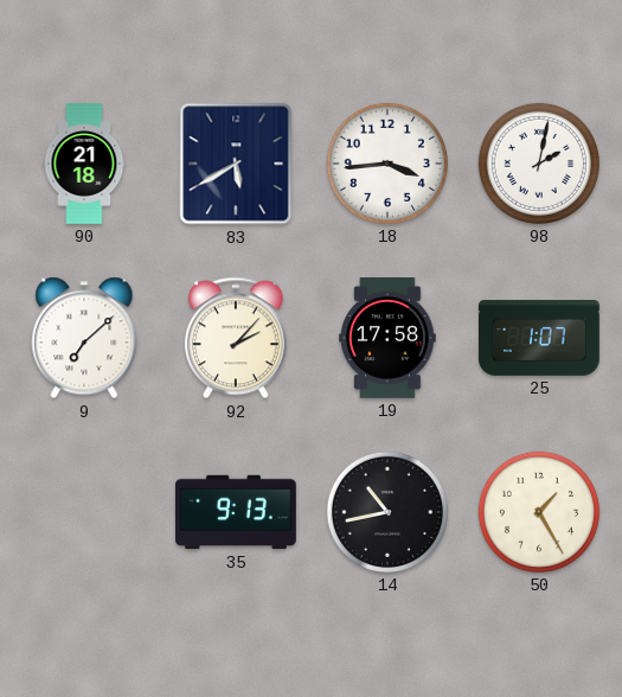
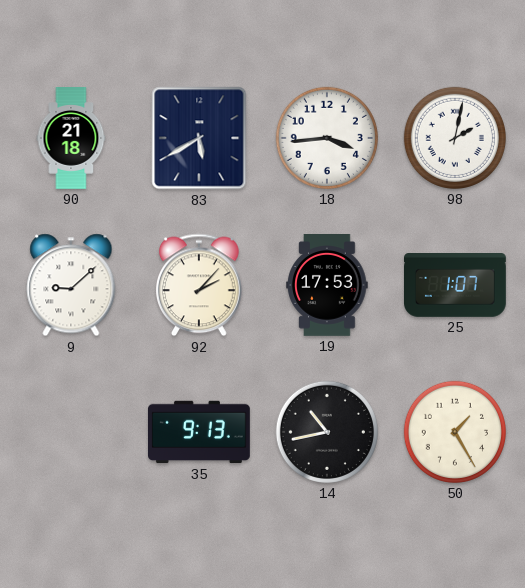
9: 7:08 -> 9:08
19: 17:58 -> 17:53
